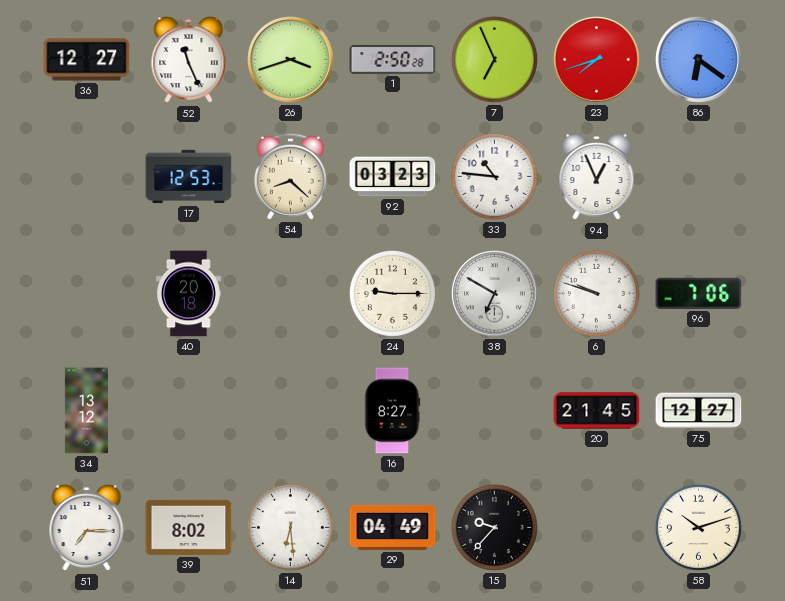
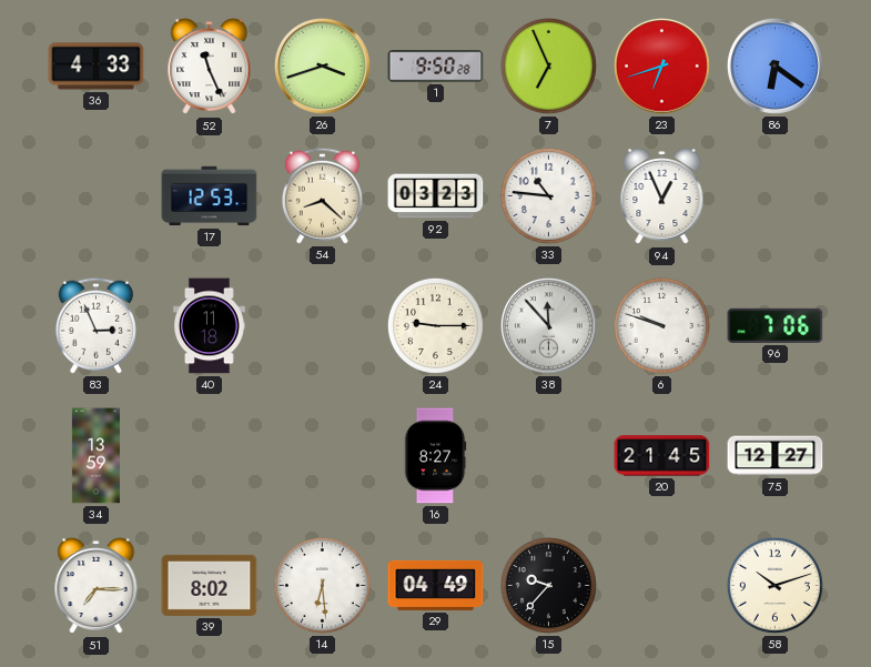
36: 12:27 -> 4:33
1: 2:50 -> 9:50
23: 7:42 -> 6:42
83: none -> 2:56
40: 20:18 -> 11:18
38: 6:50 -> 11:53
34: 13:12 -> 13:59
